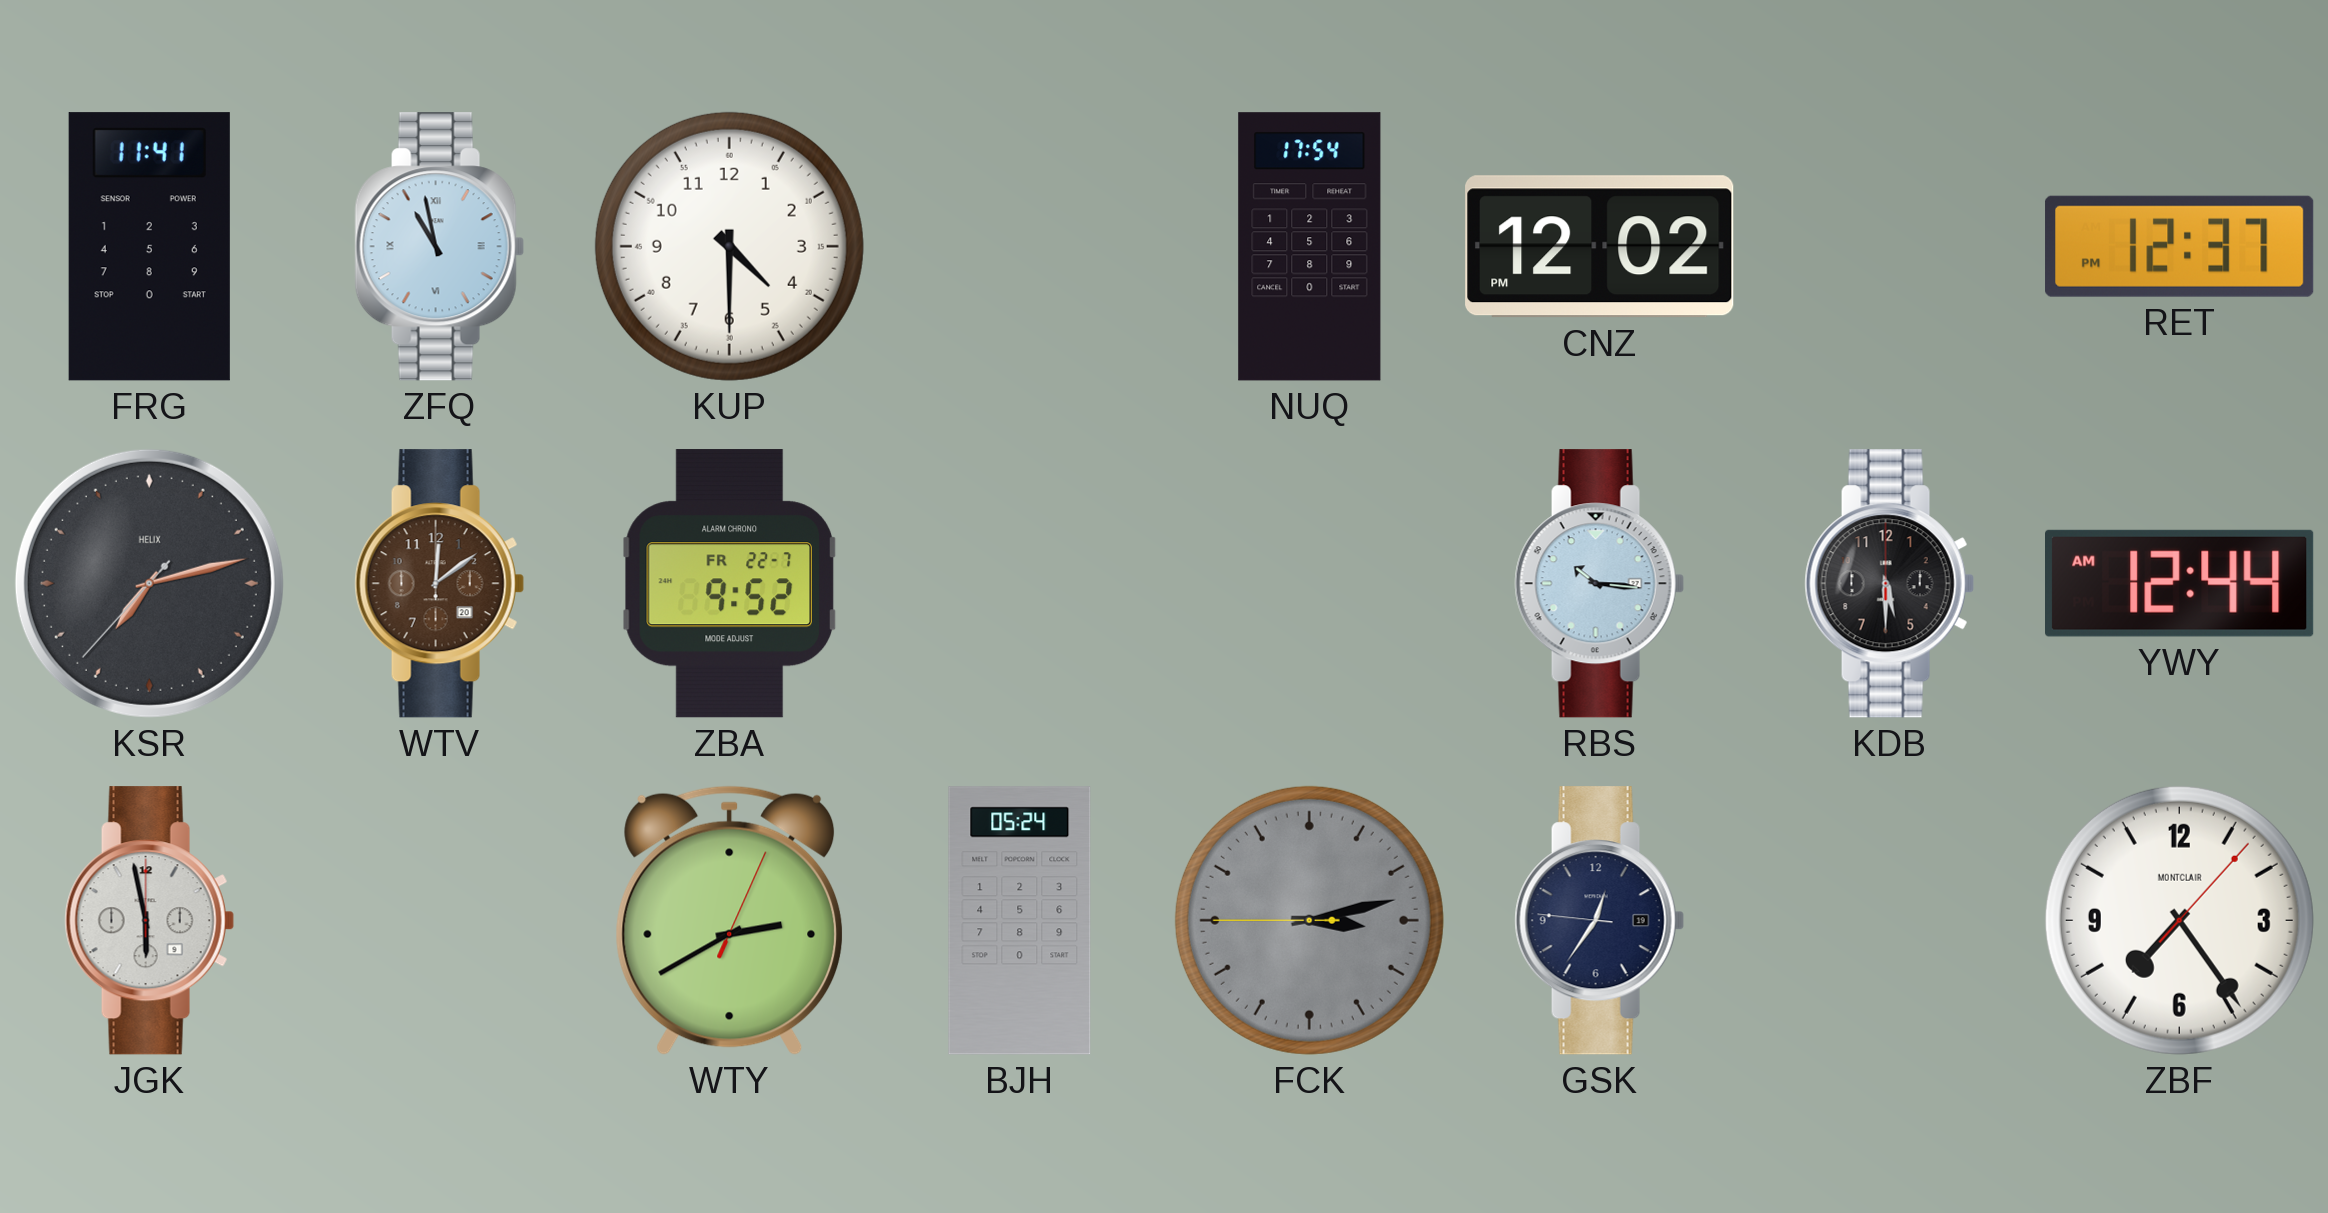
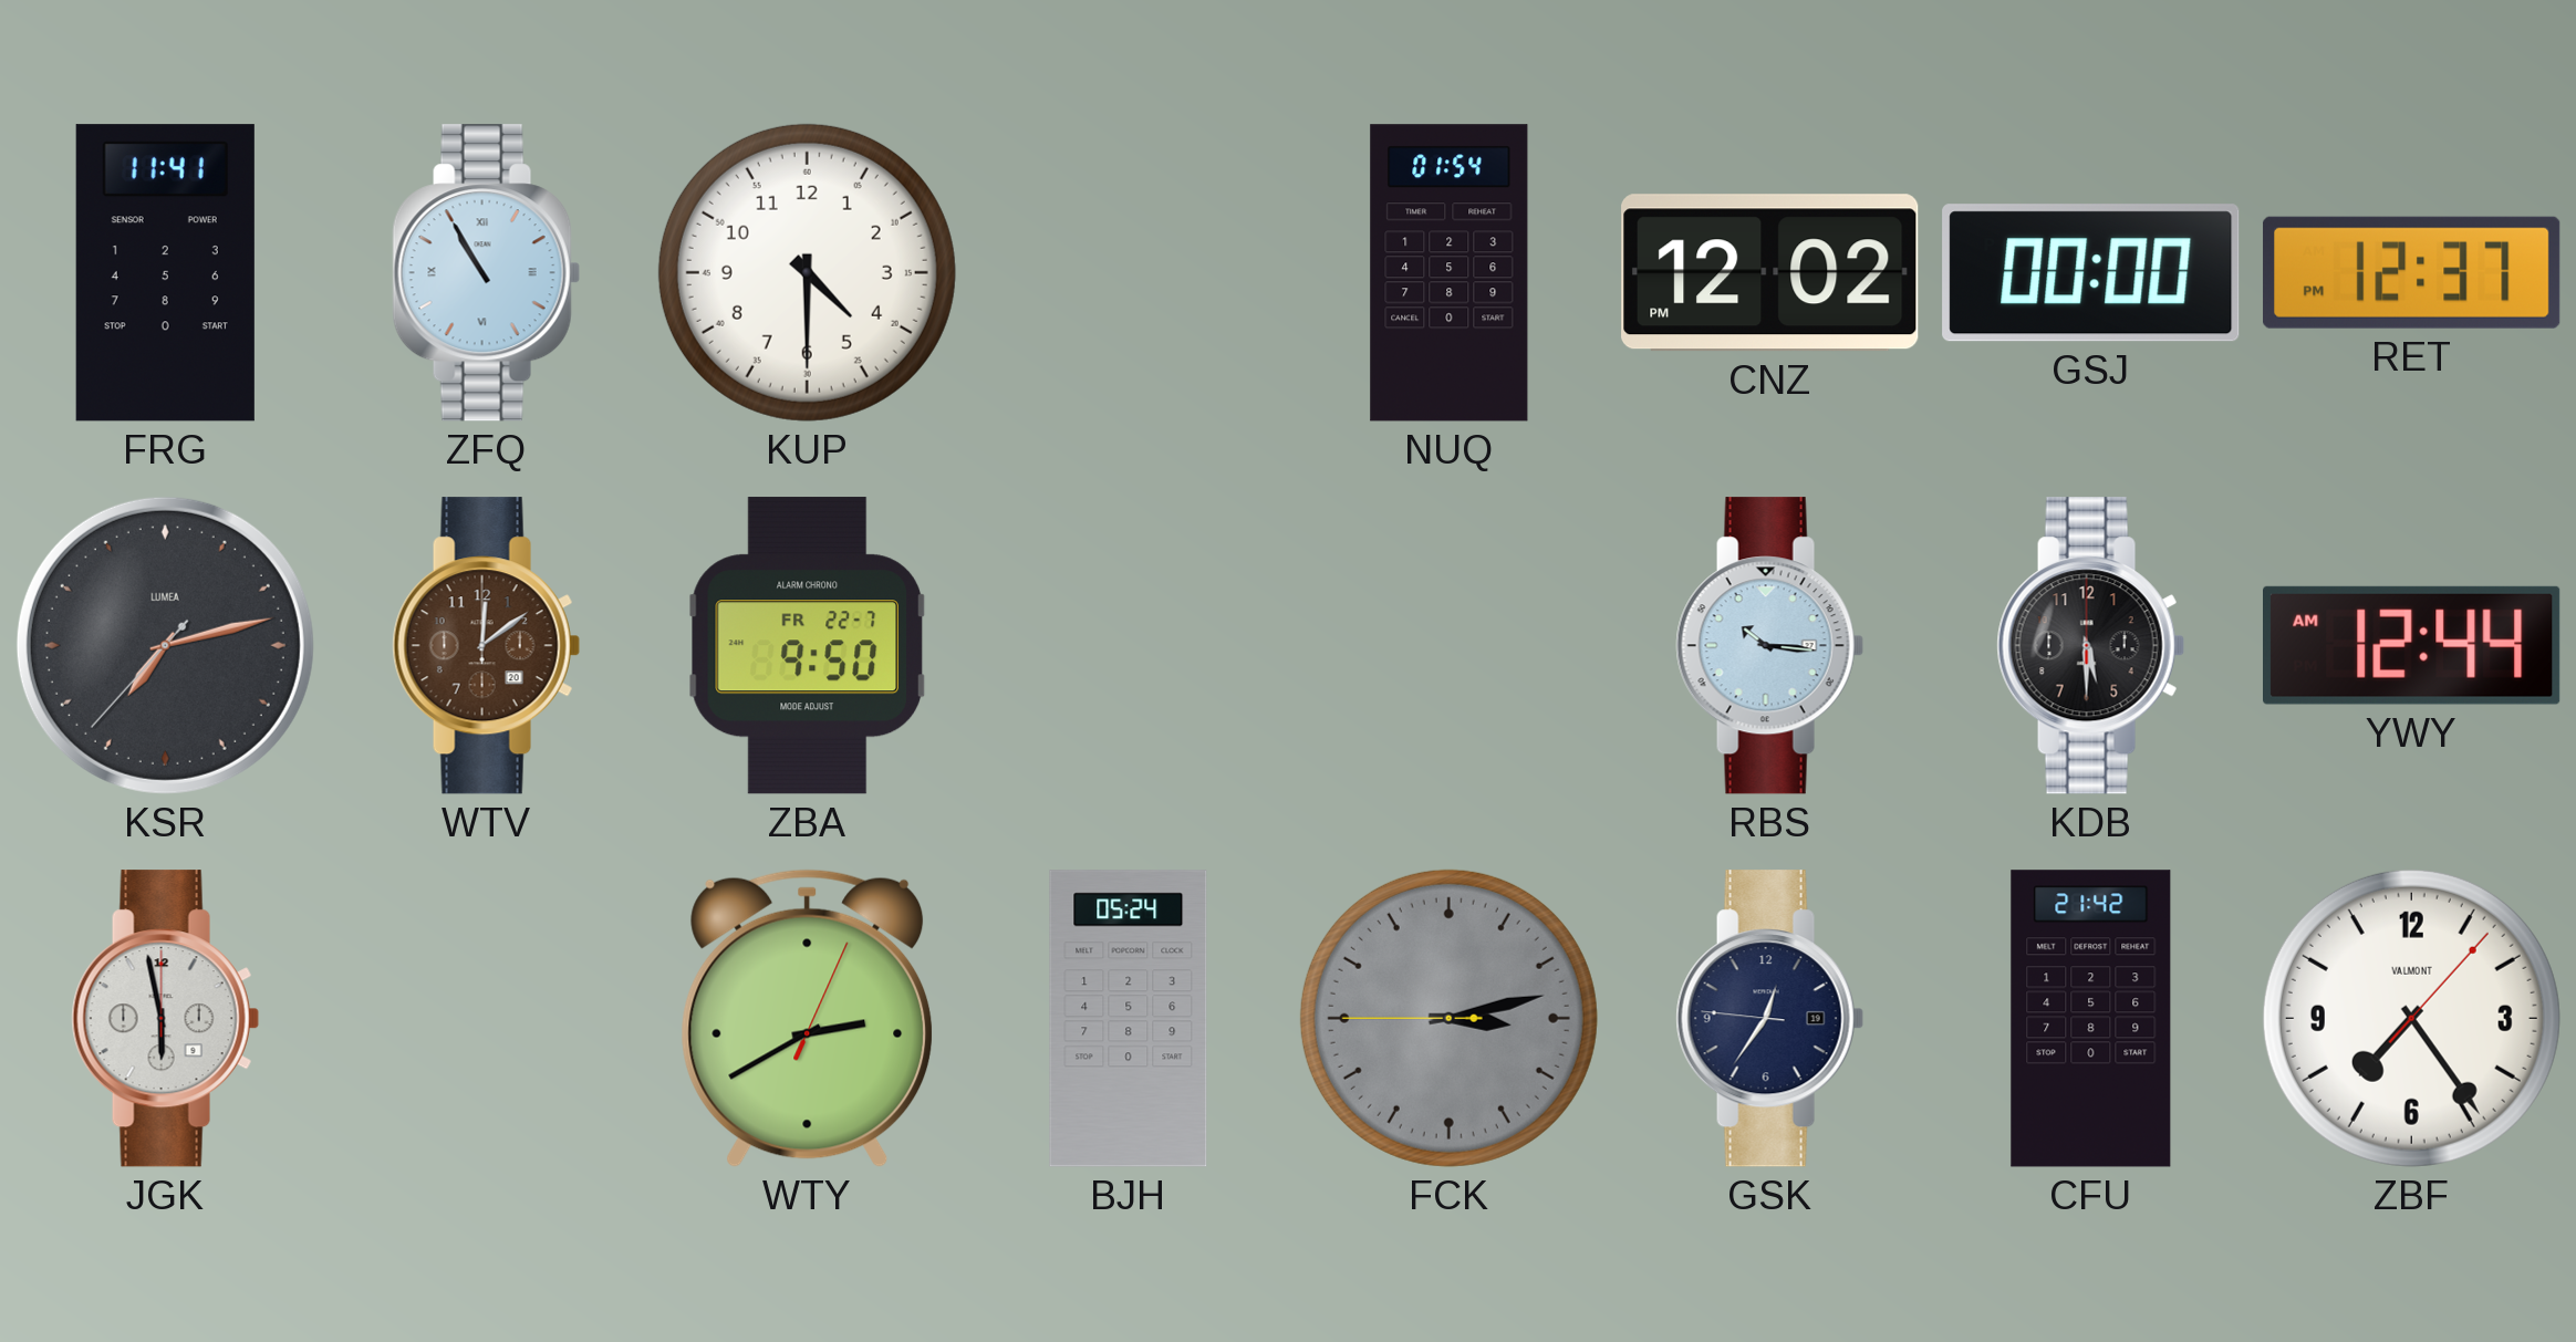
ZFQ: 10:58 -> 10:55
NUQ: 17:54 -> 01:54
GSJ: none -> 00:00
KSR brand: HELIX -> LUMEA
ZBA: 9:52 -> 9:50
CFU: none -> 21:42
ZBF brand: MONTCLAIR -> VALMONT
